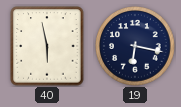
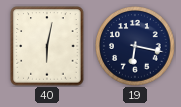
40: 5:58 -> 6:02
